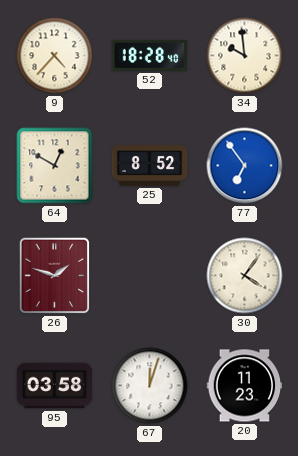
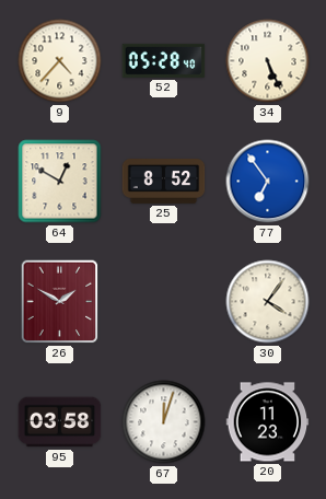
52: 18:28 -> 05:28
34: 9:59 -> 5:26
26: 1:48 -> 1:50
